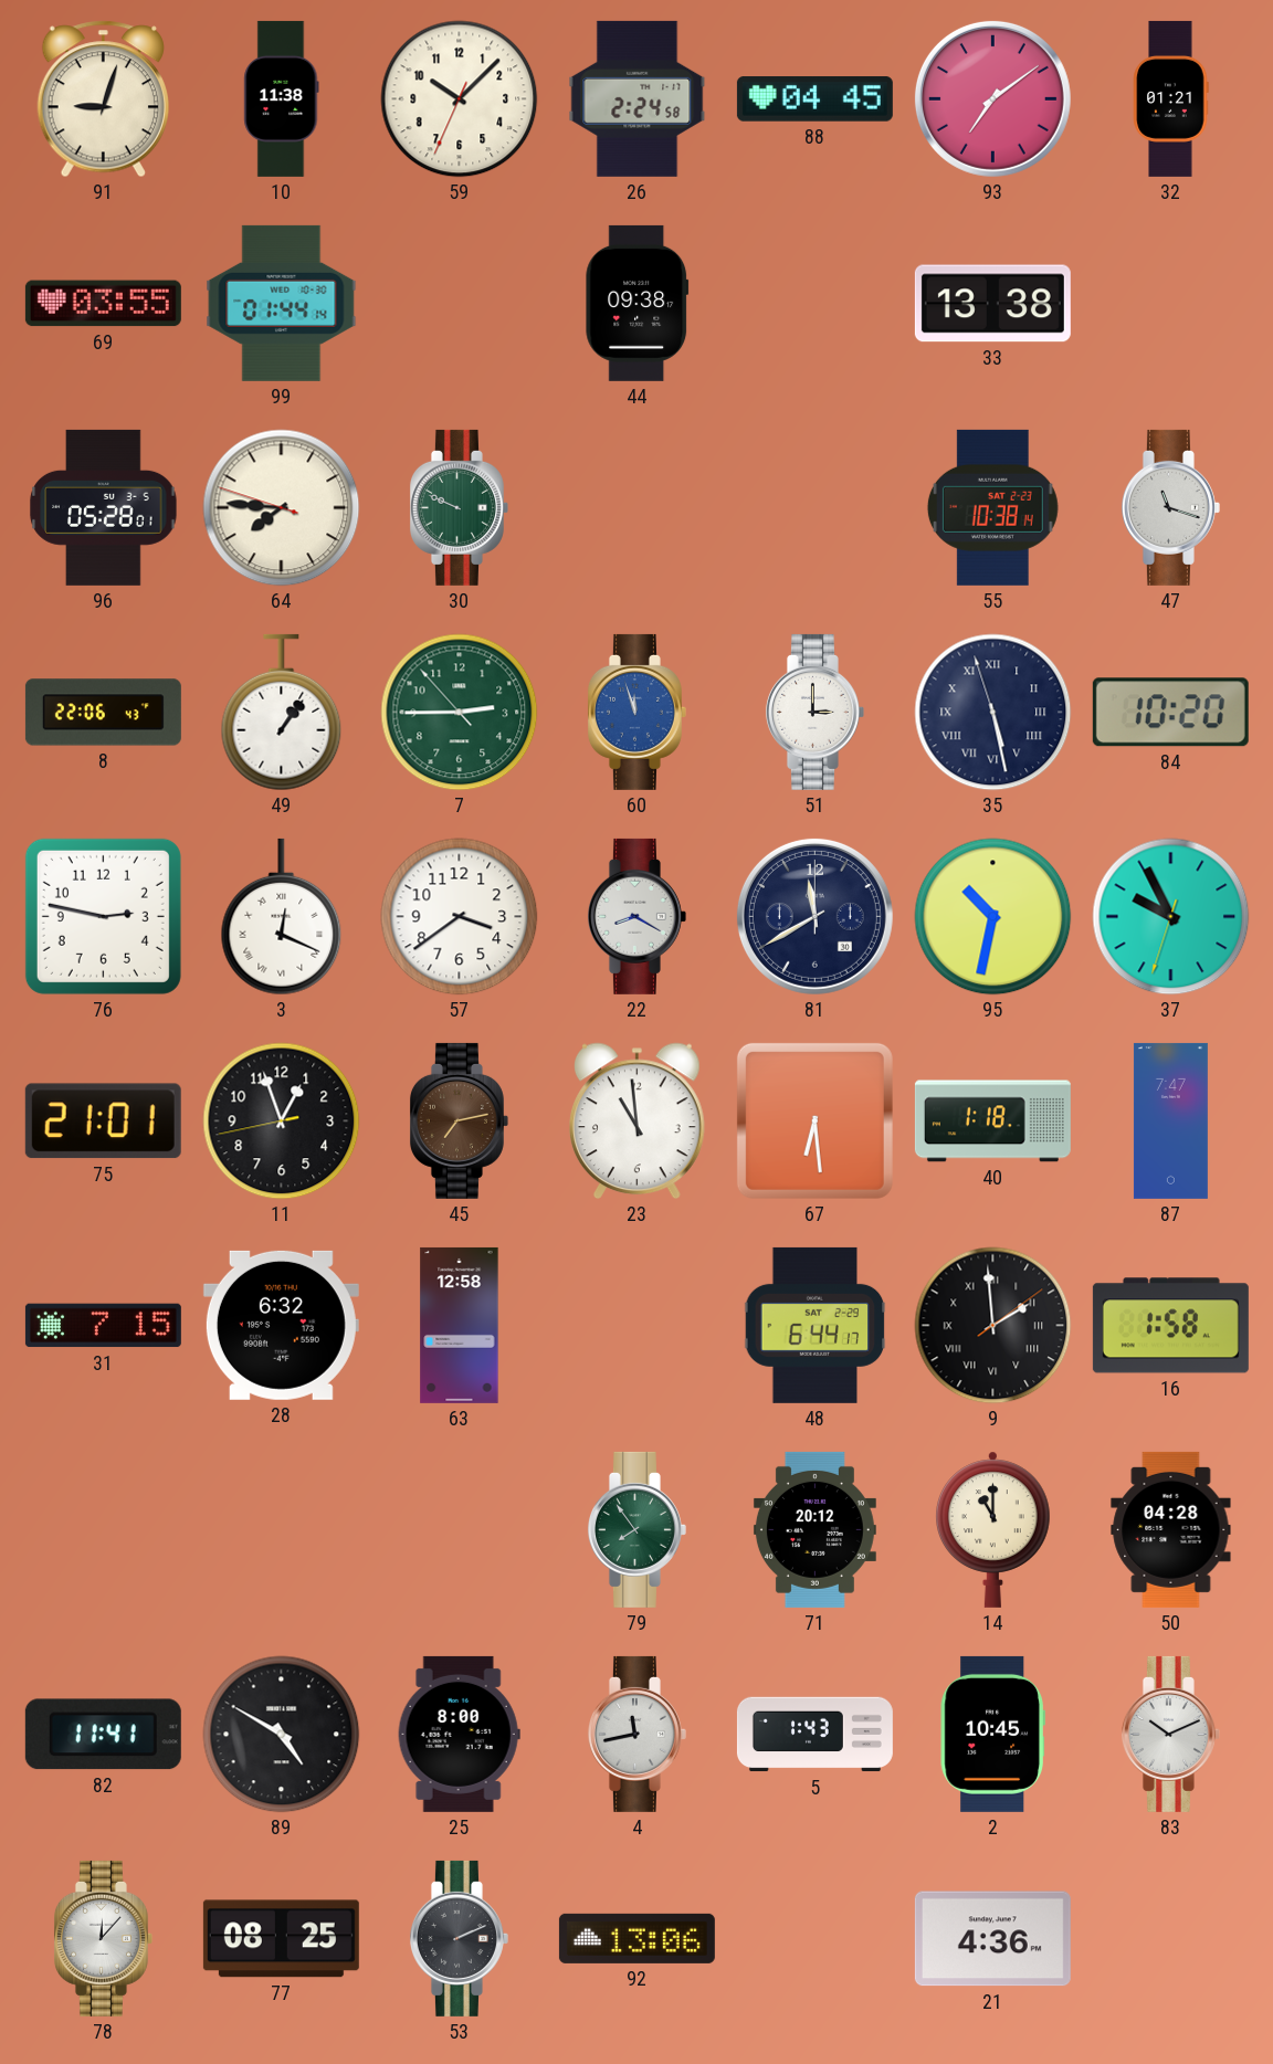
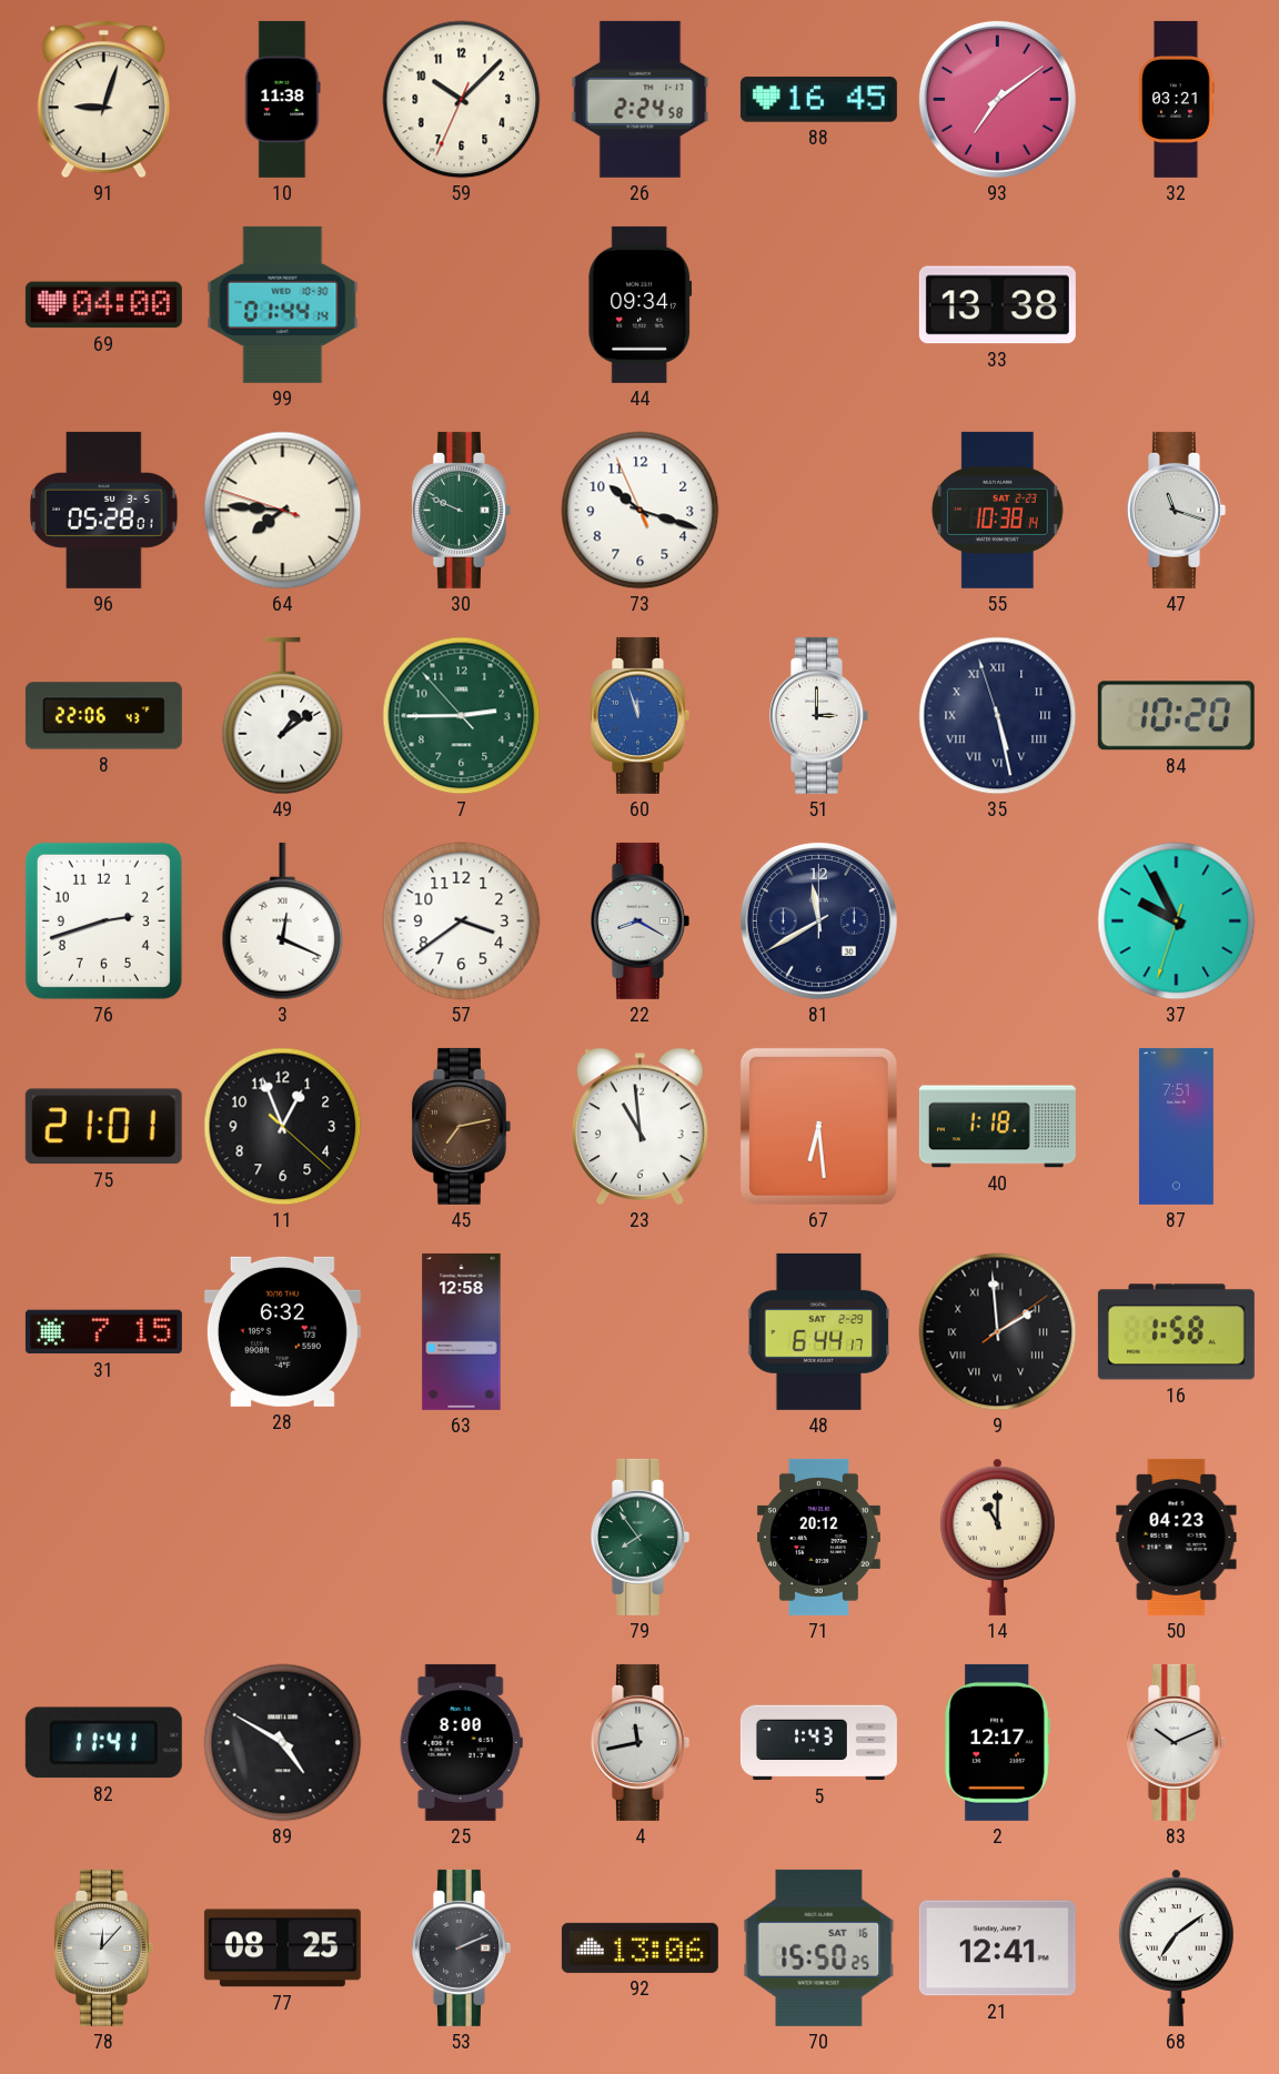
88: 04:45 -> 16:45
32: 01:21 -> 03:21
69: 03:55 -> 04:00
44: 09:38 -> 09:34
73: none -> 10:17
49: 1:06 -> 1:09
76: 2:47 -> 2:42
95: 10:32 -> none
11: 12:56:43 -> 12:56:22
87: 7:47 -> 7:51
50: 04:28 -> 04:23
2: 10:45 -> 12:17
70: none -> 15:50
21: 4:36 -> 12:41
68: none -> 7:09
